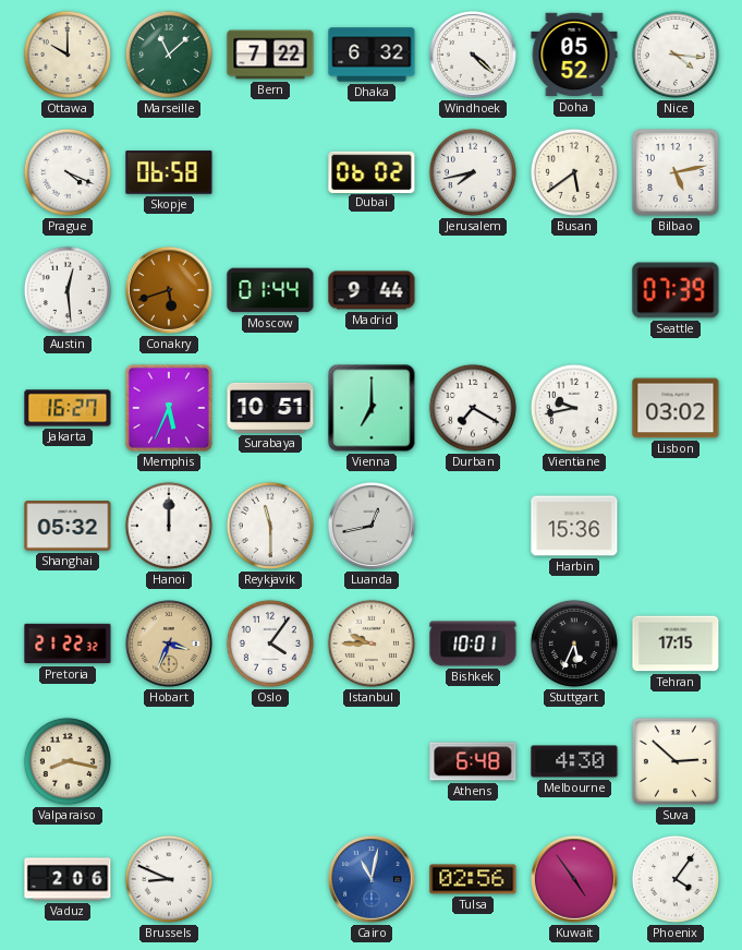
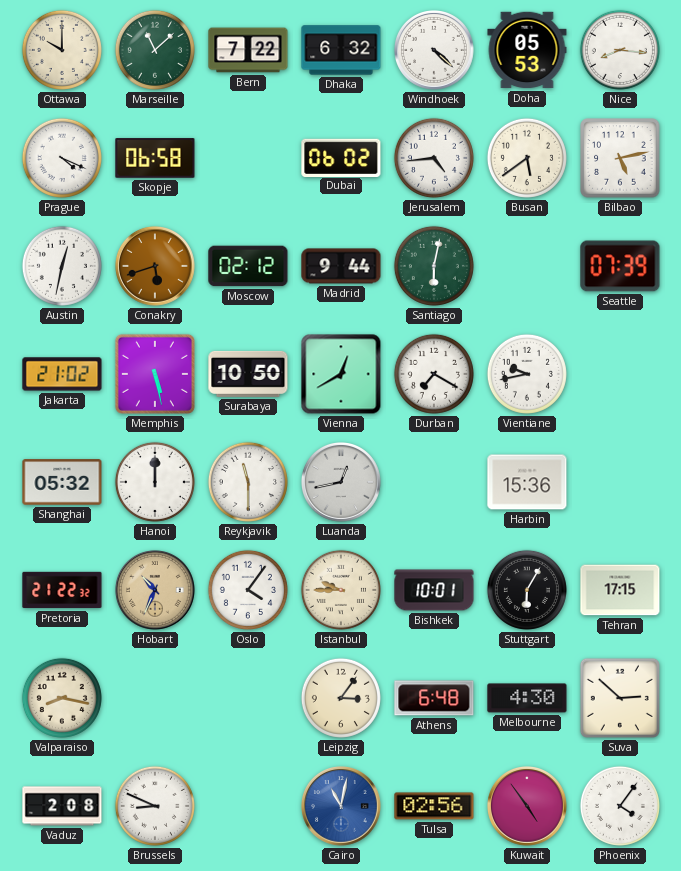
Doha: 05:52 -> 05:53
Nice: 4:16 -> 8:16
Jerusalem: 7:43 -> 4:44
Austin: 12:29 -> 12:32
Moscow: 01:44 -> 02:12
Santiago: none -> 6:02
Jakarta: 16:27 -> 21:02
Memphis: 5:34 -> 5:28
Surabaya: 10:51 -> 10:50
Vienna: 7:00 -> 12:40
Lisbon: 03:02 -> none
Hobart: 3:34 -> 10:34
Stuttgart: 5:34 -> 6:05
Leipzig: none -> 3:06
Vaduz: 2:06 -> 2:08
